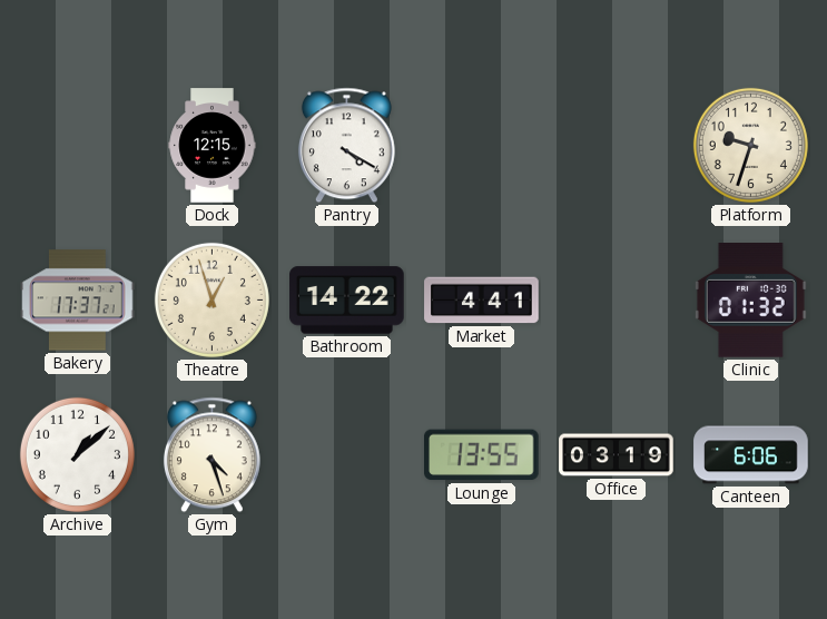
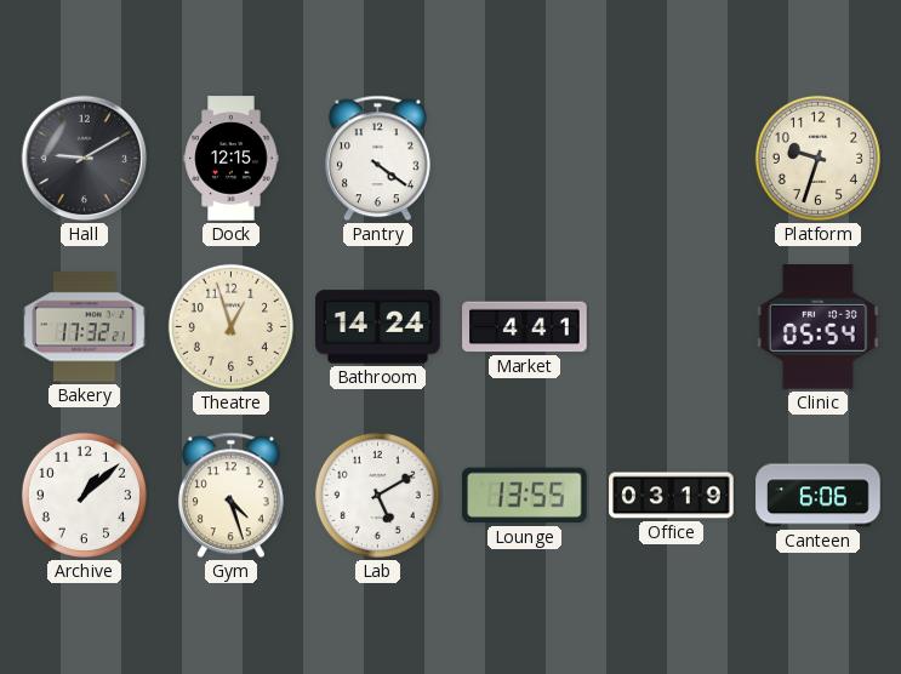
Hall: none -> 9:10
Pantry: 4:20 -> 4:21
Bakery: 17:37 -> 17:32
Bathroom: 14:22 -> 14:24
Clinic: 01:32 -> 05:54
Lab: none -> 5:10
